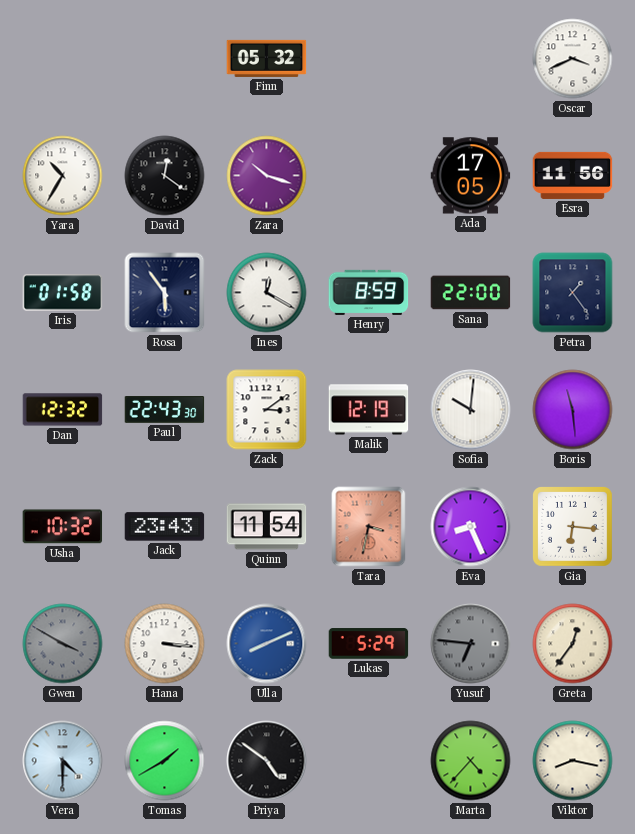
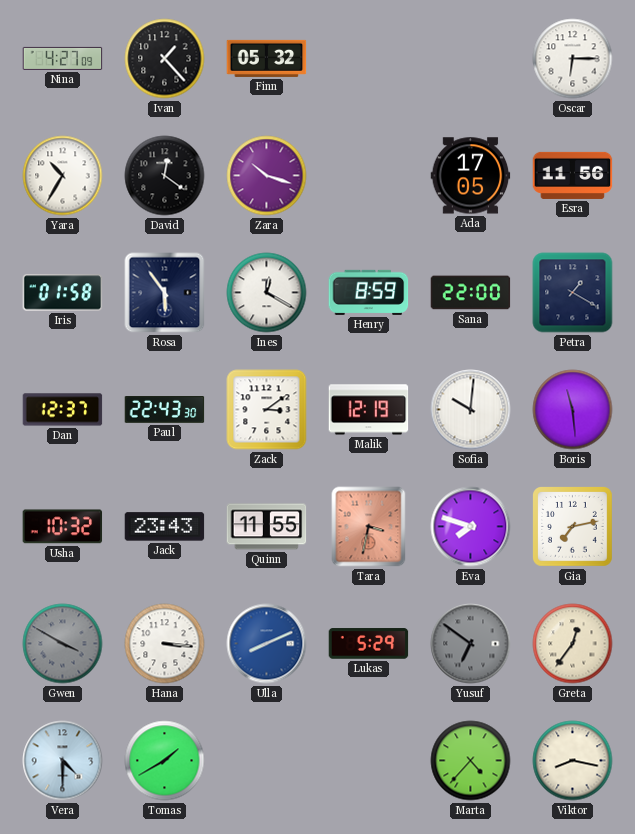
Nina: none -> 4:27
Ivan: none -> 1:23
Oscar: 3:41 -> 6:15
Petra: 1:24 -> 1:20
Dan: 12:32 -> 12:37
Quinn: 11:54 -> 11:55
Eva: 8:26 -> 7:48
Gia: 6:16 -> 7:13
Yusuf: 6:46 -> 6:51
Priya: 4:51 -> none
